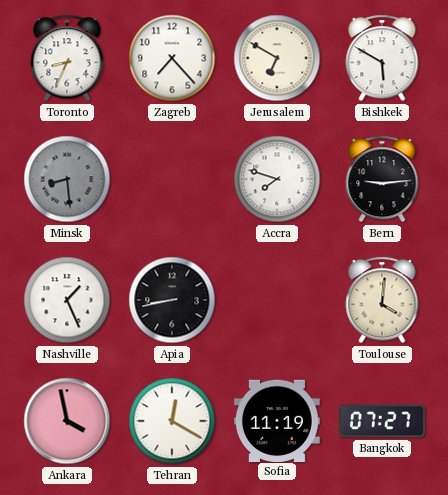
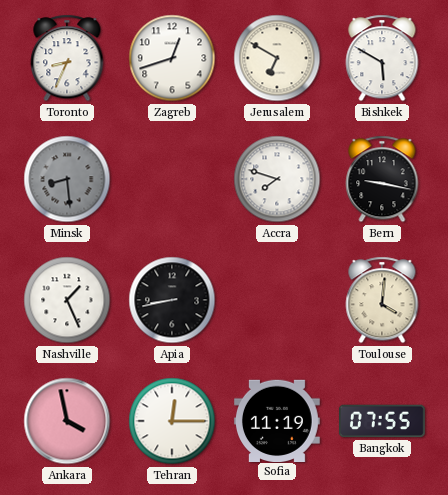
Zagreb: 7:23 -> 12:42
Bern: 9:14 -> 9:17
Tehran: 12:20 -> 12:15
Bangkok: 07:27 -> 07:55
